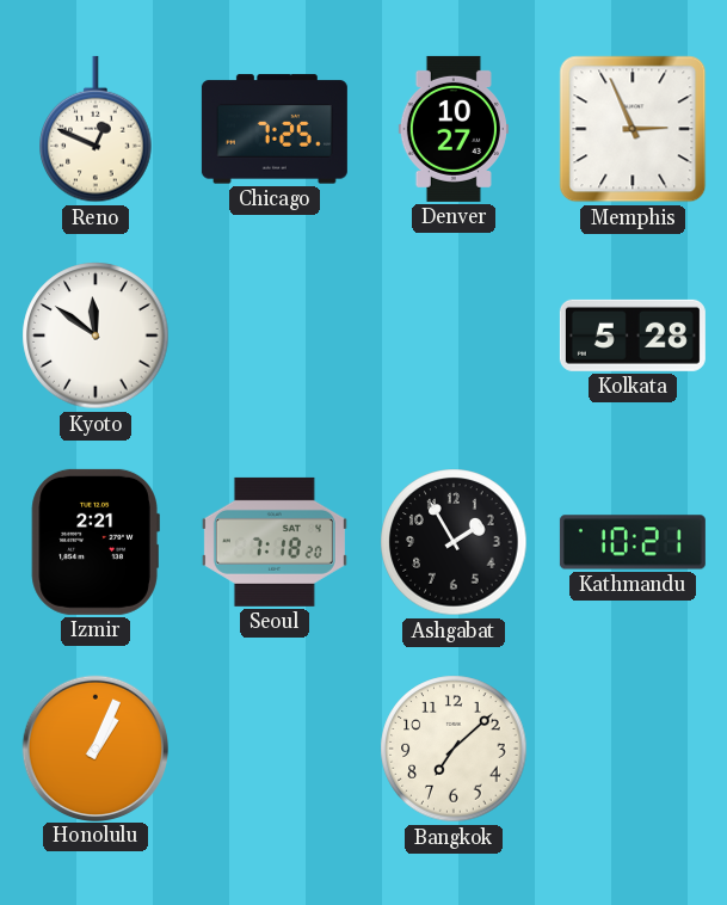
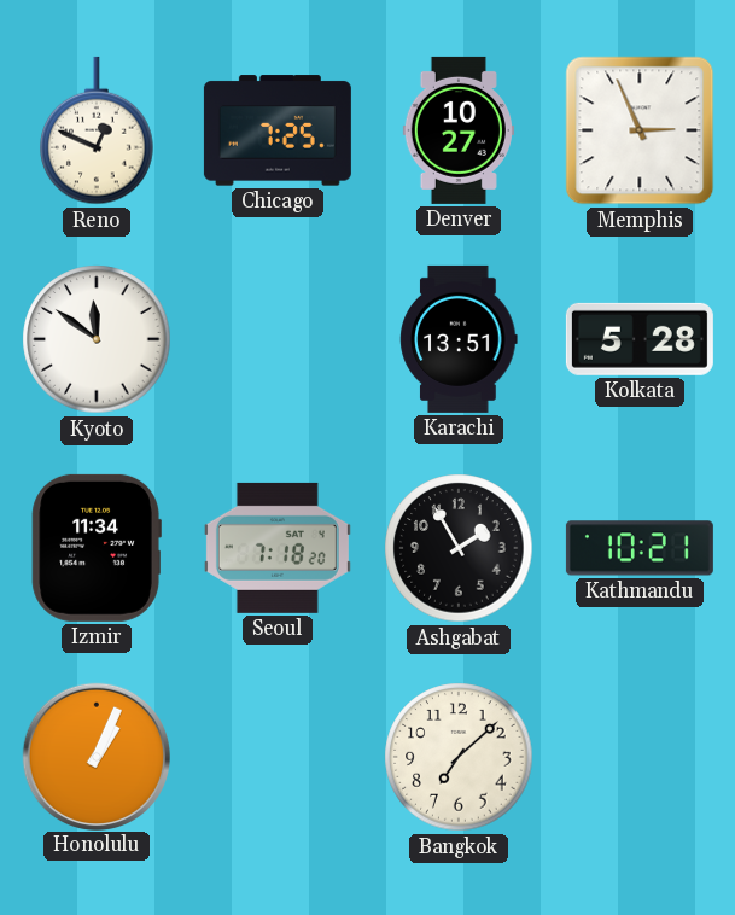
Karachi: none -> 13:51
Izmir: 2:21 -> 11:34
